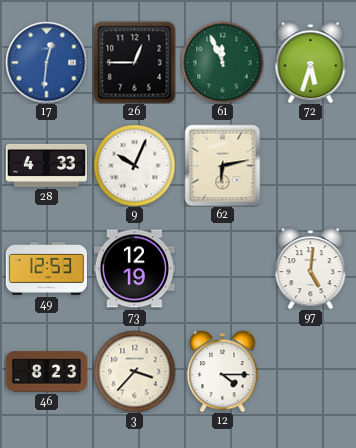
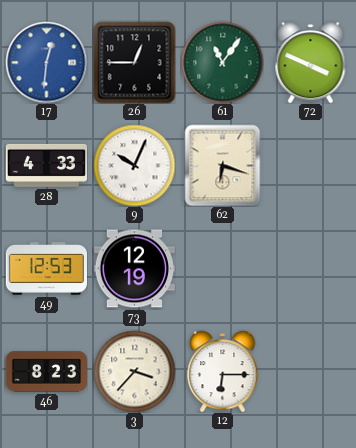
61: 11:56 -> 11:06
72: 5:33 -> 3:49
62: 6:13 -> 6:18
97: 5:01 -> none
12: 4:15 -> 6:15
